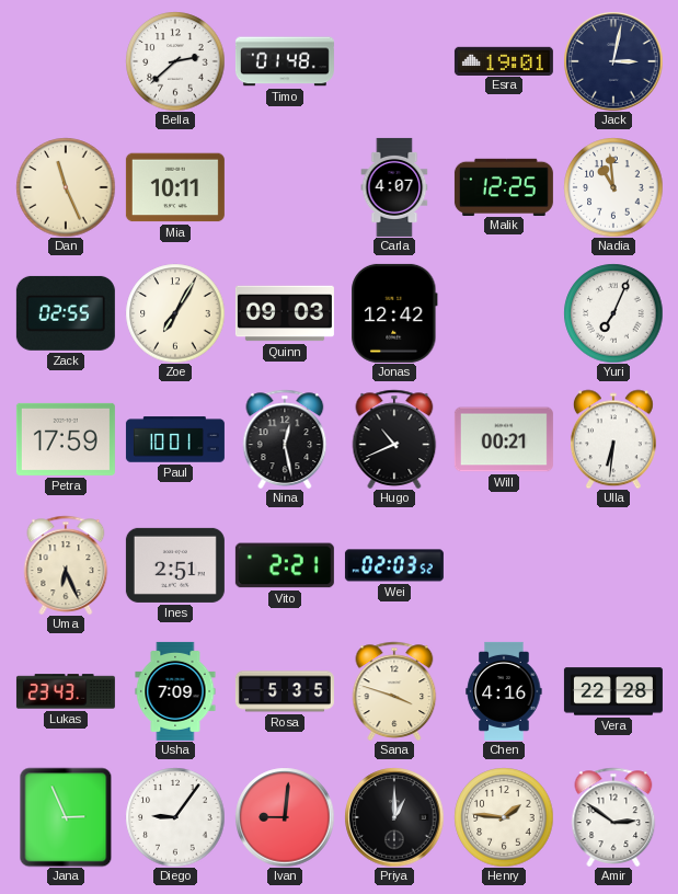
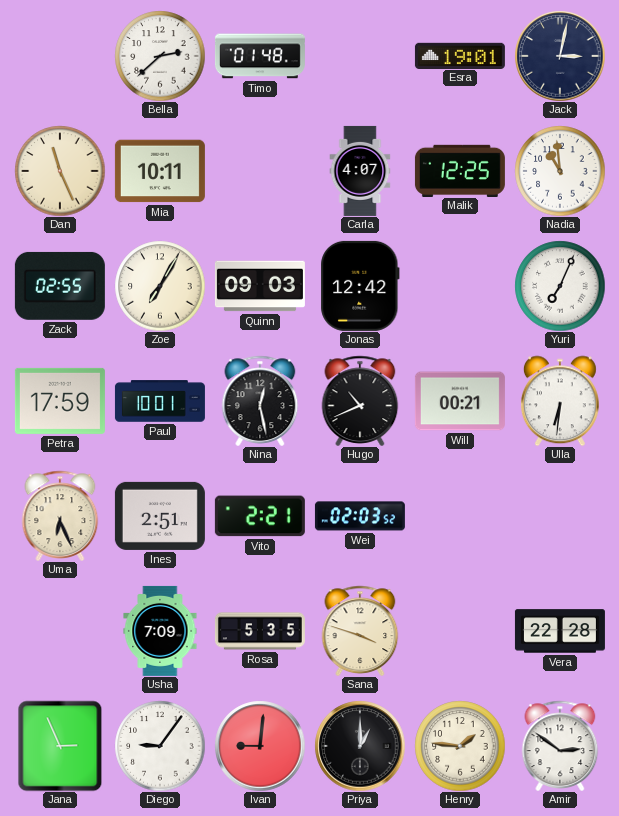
Lukas: 23:43 -> none
Chen: 4:16 -> none
